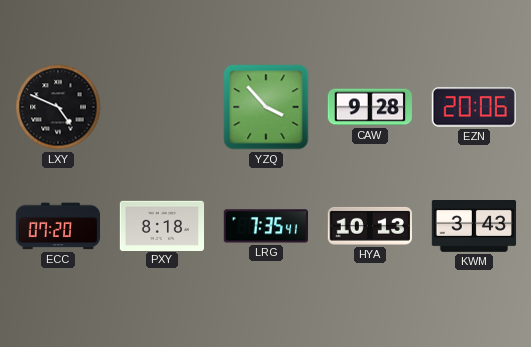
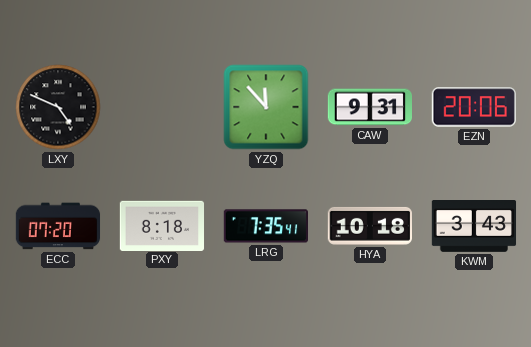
YZQ: 3:53 -> 11:53
CAW: 9:28 -> 9:31
HYA: 10:13 -> 10:18
